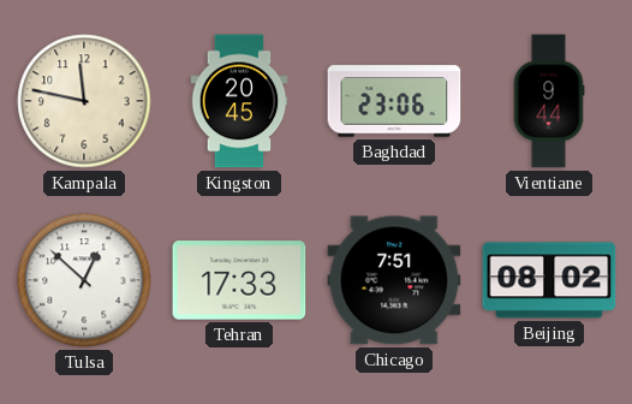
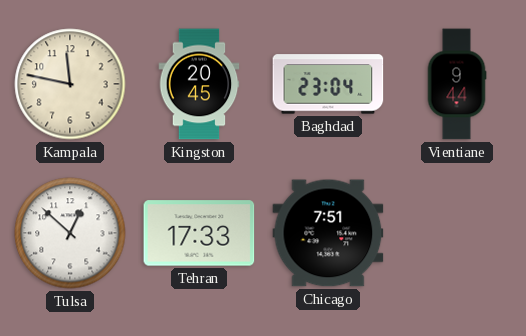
Baghdad: 23:06 -> 23:04
Beijing: 08:02 -> none
